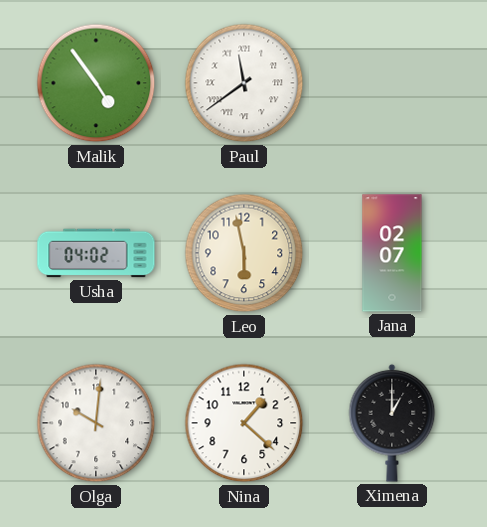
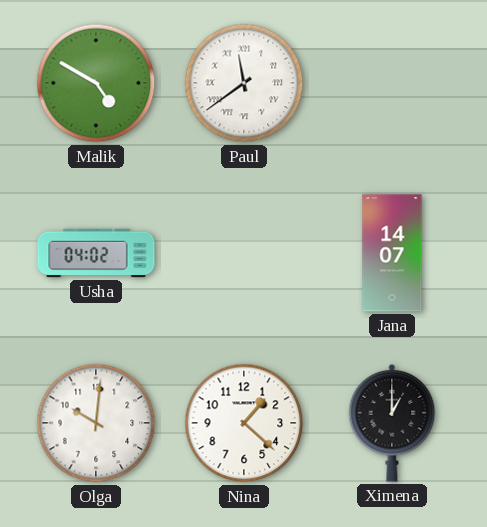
Malik: 4:54 -> 4:50
Leo: 5:58 -> none
Jana: 02:07 -> 14:07
